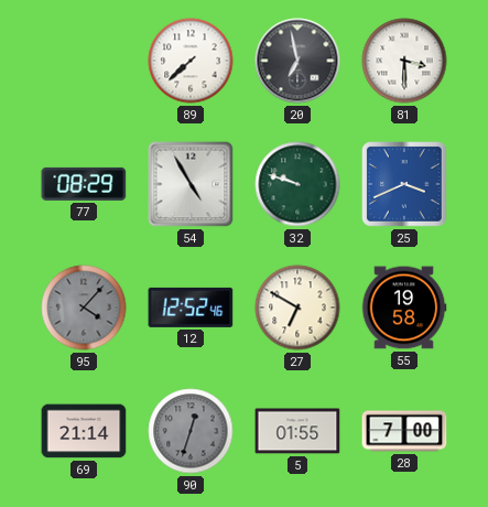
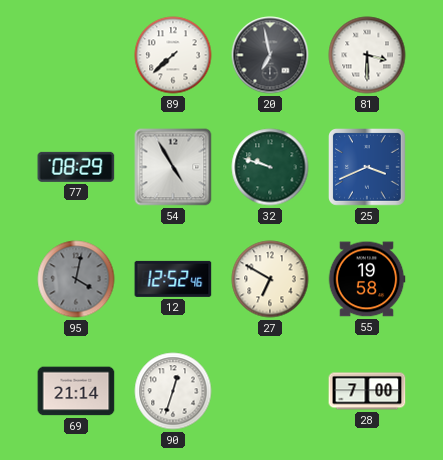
95: 4:07 -> 4:02
90 dial: grey -> white
5: 01:55 -> none
